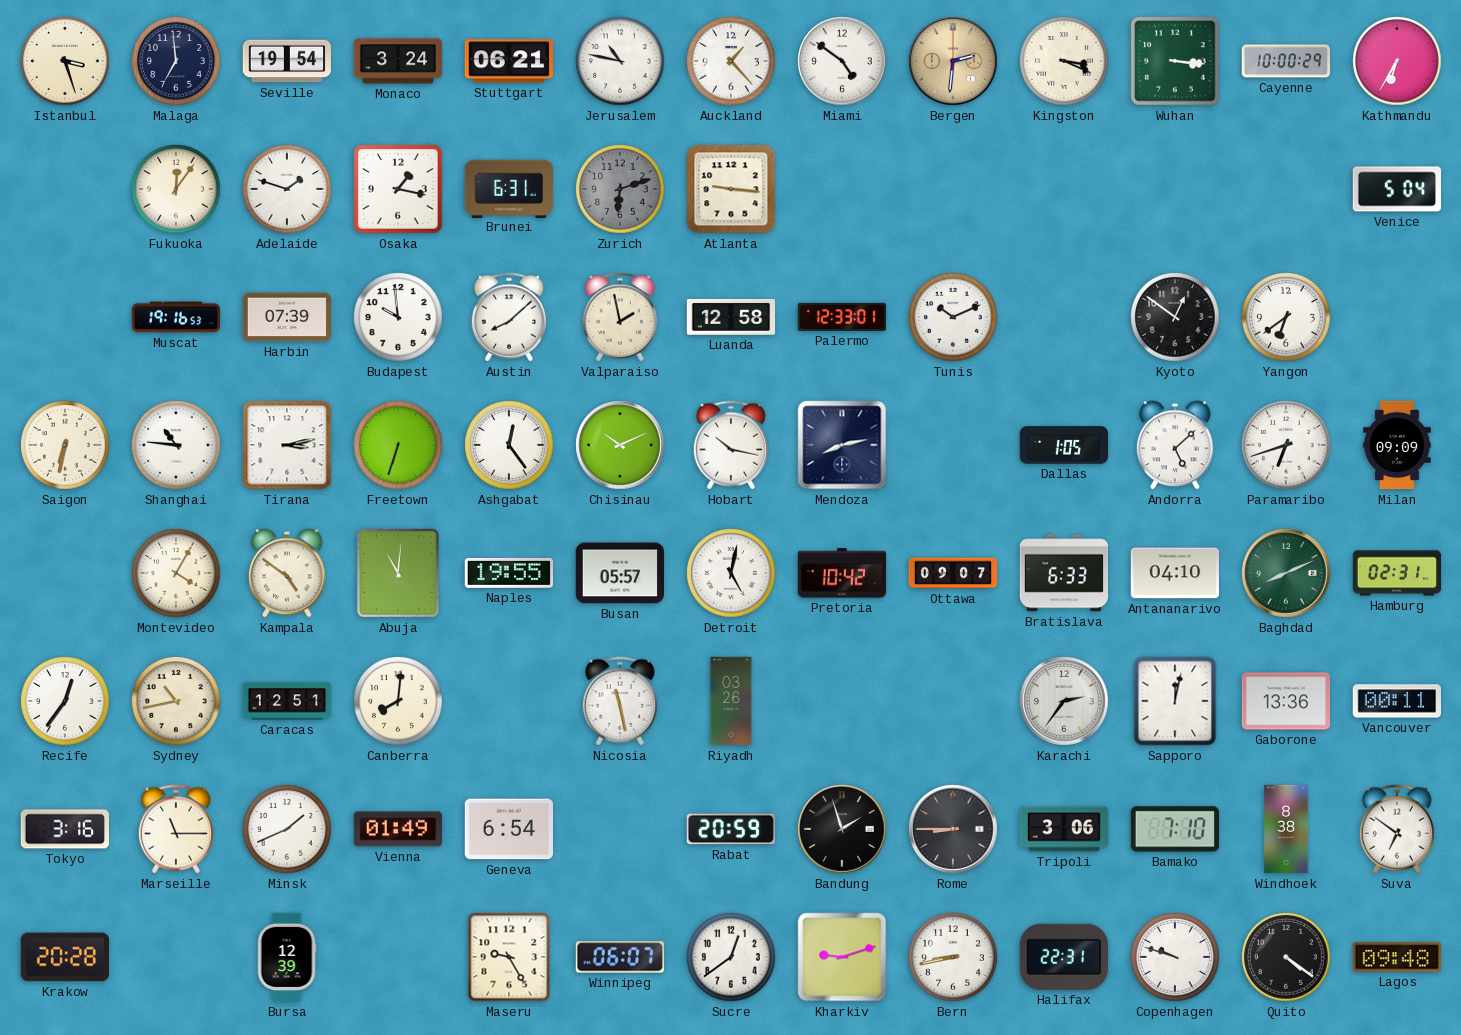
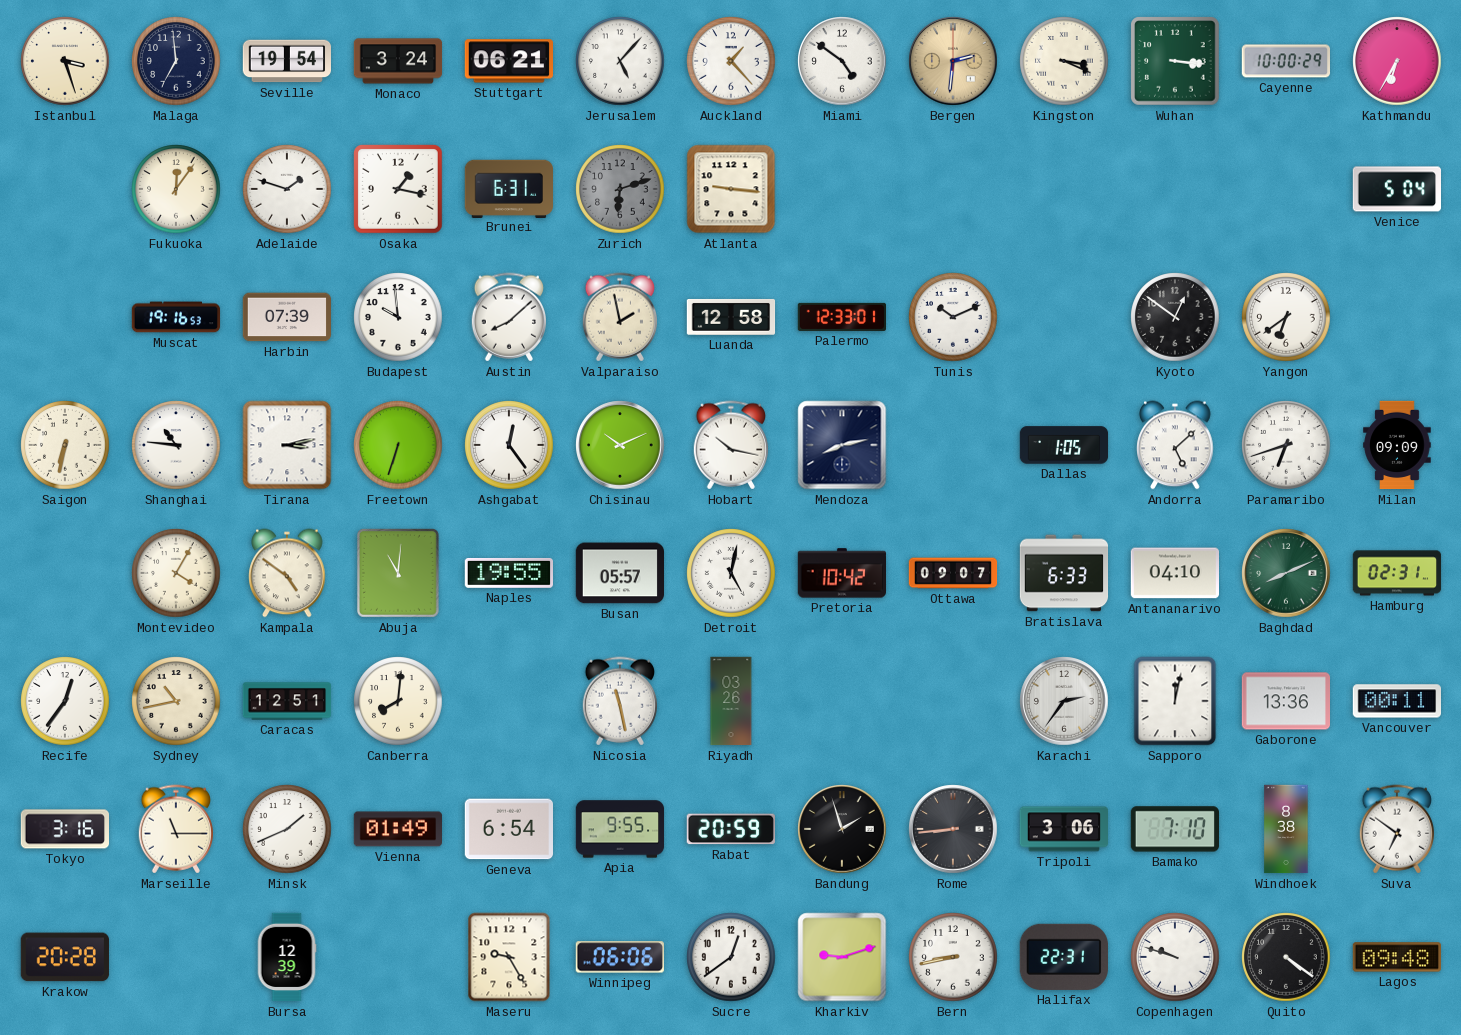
Jerusalem: 10:47 -> 5:07
Apia: none -> 9:55
Rome: 8:45 -> 8:44
Winnipeg: 06:07 -> 06:06
